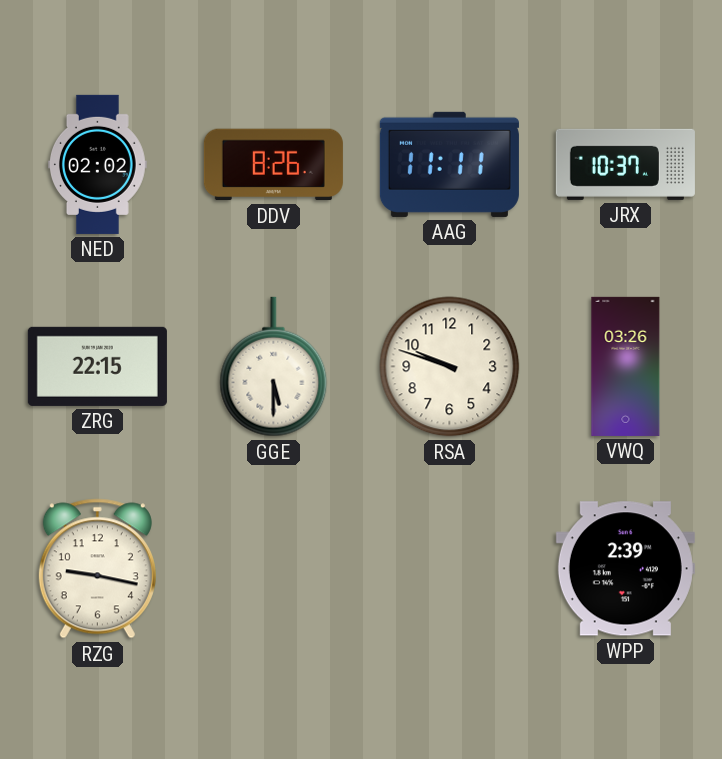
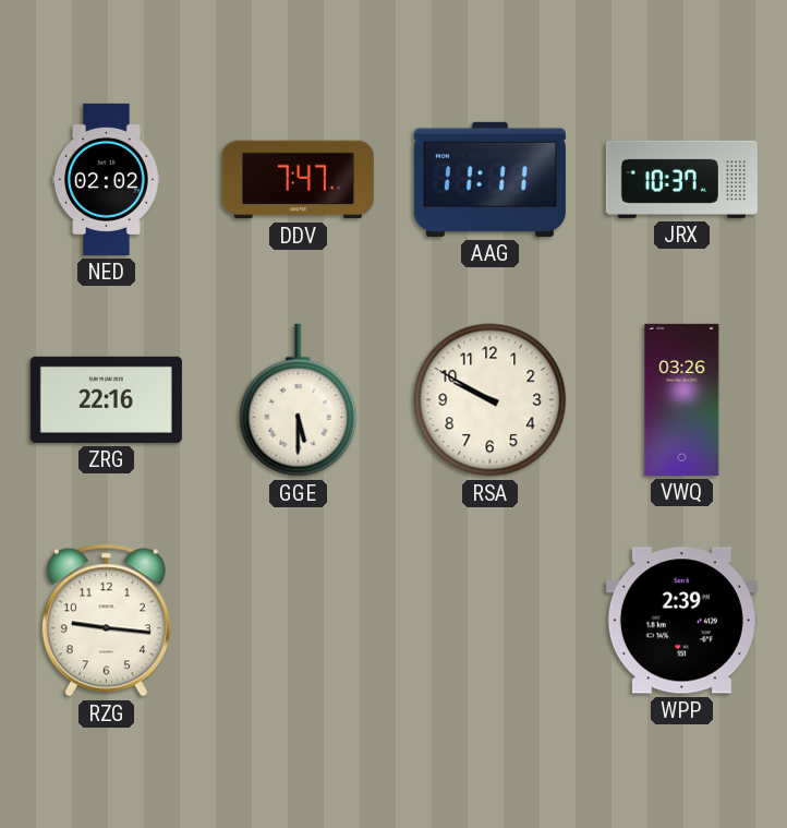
DDV: 8:26 -> 7:47
ZRG: 22:15 -> 22:16
RSA: 9:48 -> 9:50
RZG: 9:17 -> 9:16
